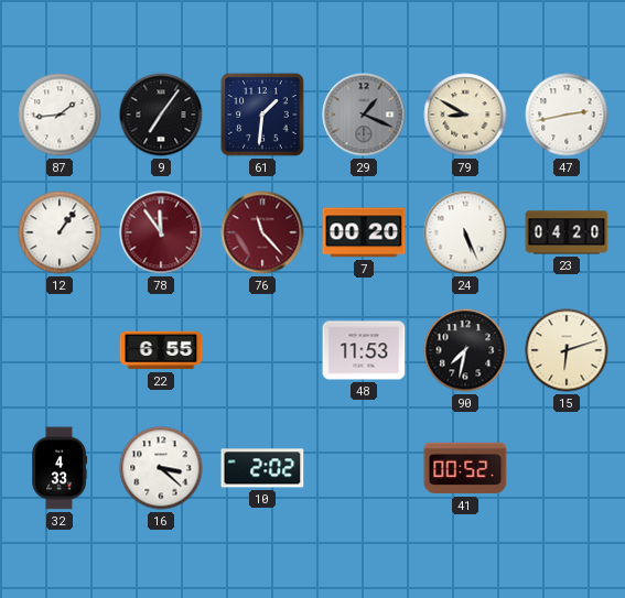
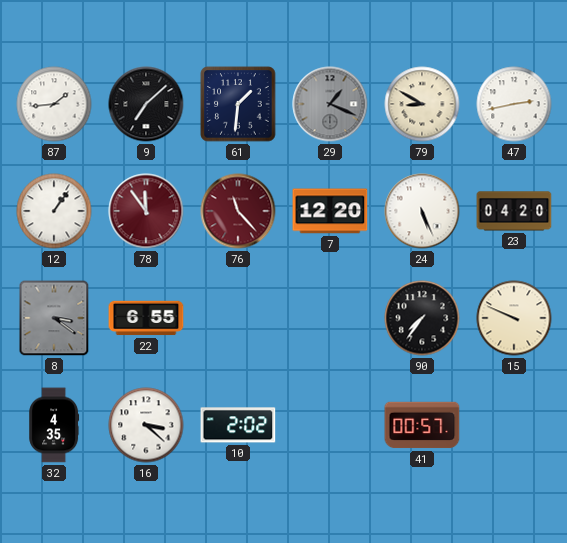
9: 7:06 -> 7:08
7: 00:20 -> 12:20
8: none -> 3:21
48: 11:53 -> none
90: 7:32 -> 7:36
15: 6:12 -> 9:49
32: 4:33 -> 4:35
41: 00:52 -> 00:57
